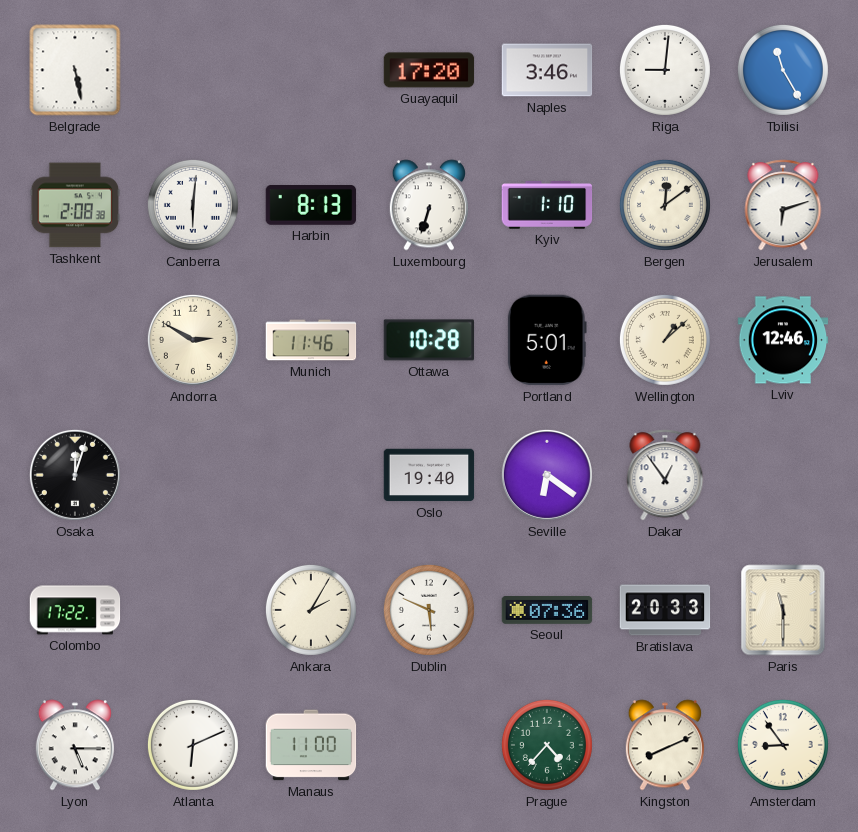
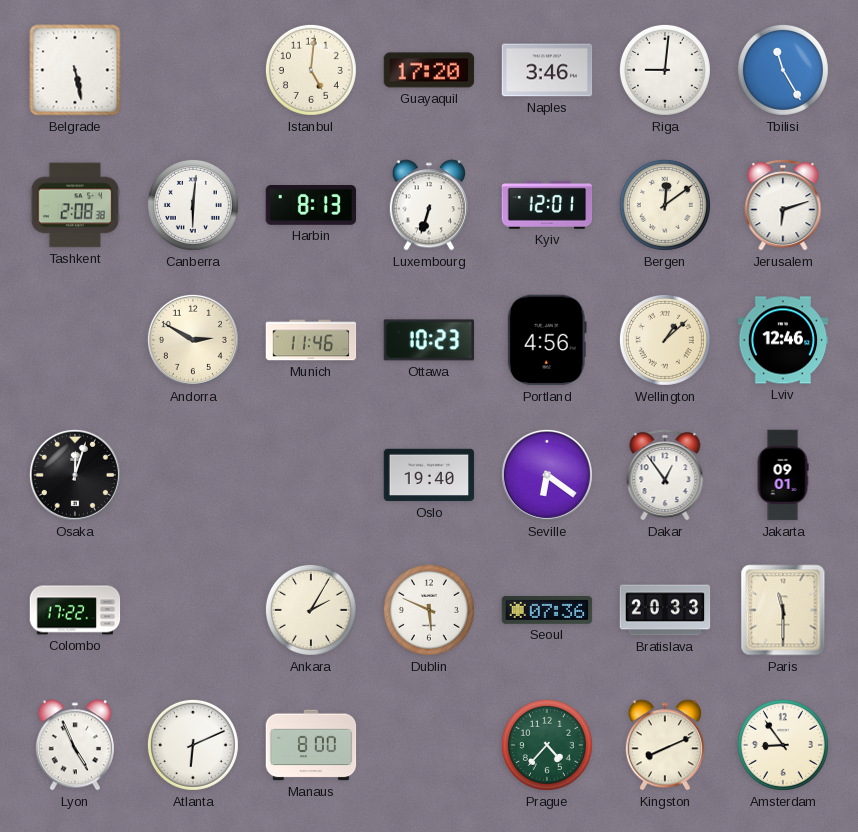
Istanbul: none -> 5:01
Kyiv: 1:10 -> 12:01
Ottawa: 10:28 -> 10:23
Portland: 5:01 -> 4:56
Jakarta: none -> 09:01
Lyon: 5:15 -> 4:56
Manaus: 11:00 -> 8:00
